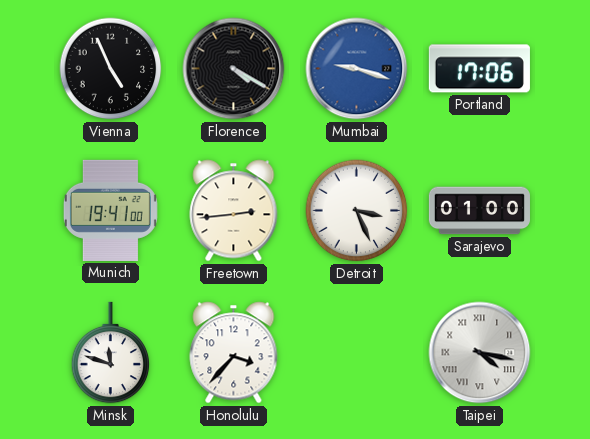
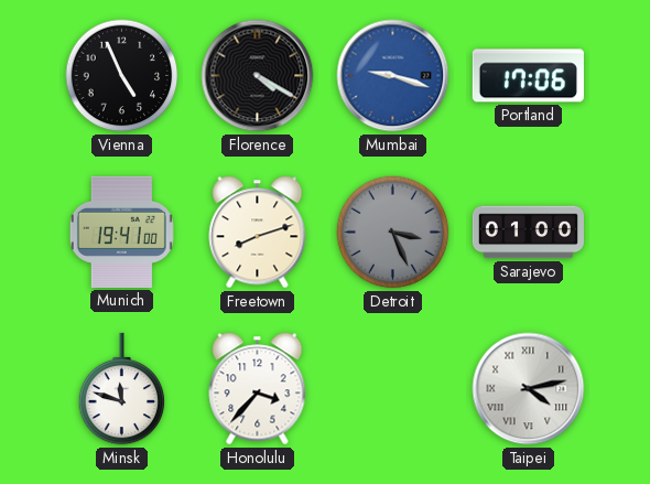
Freetown: 2:44 -> 8:12
Detroit dial: white -> grey
Taipei: 4:17 -> 4:13
